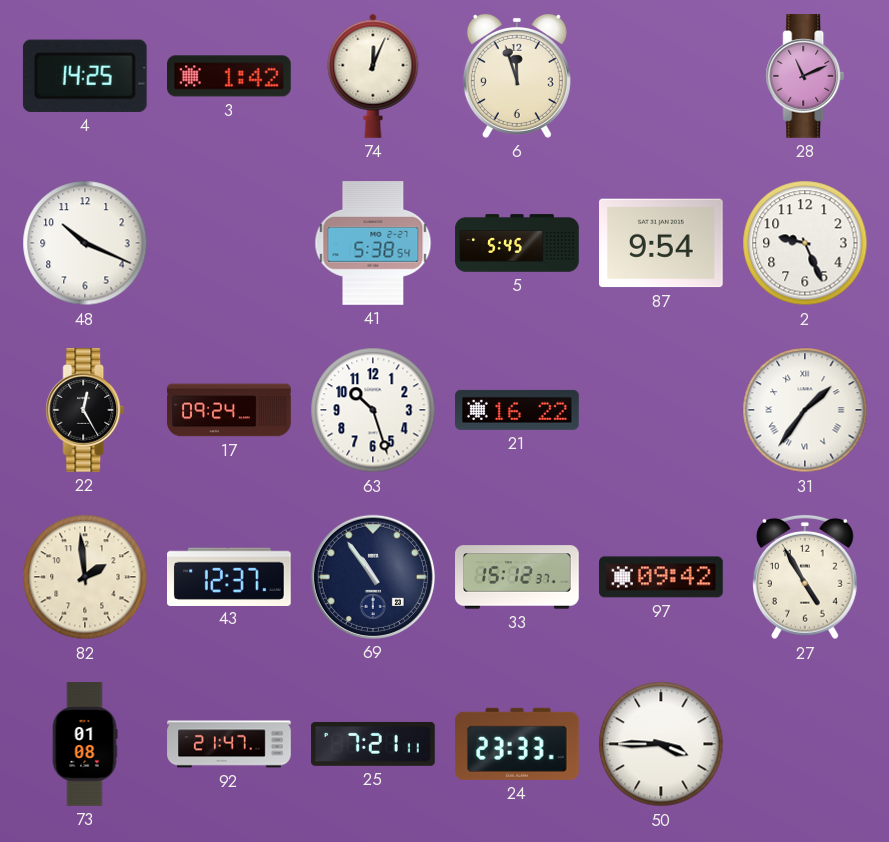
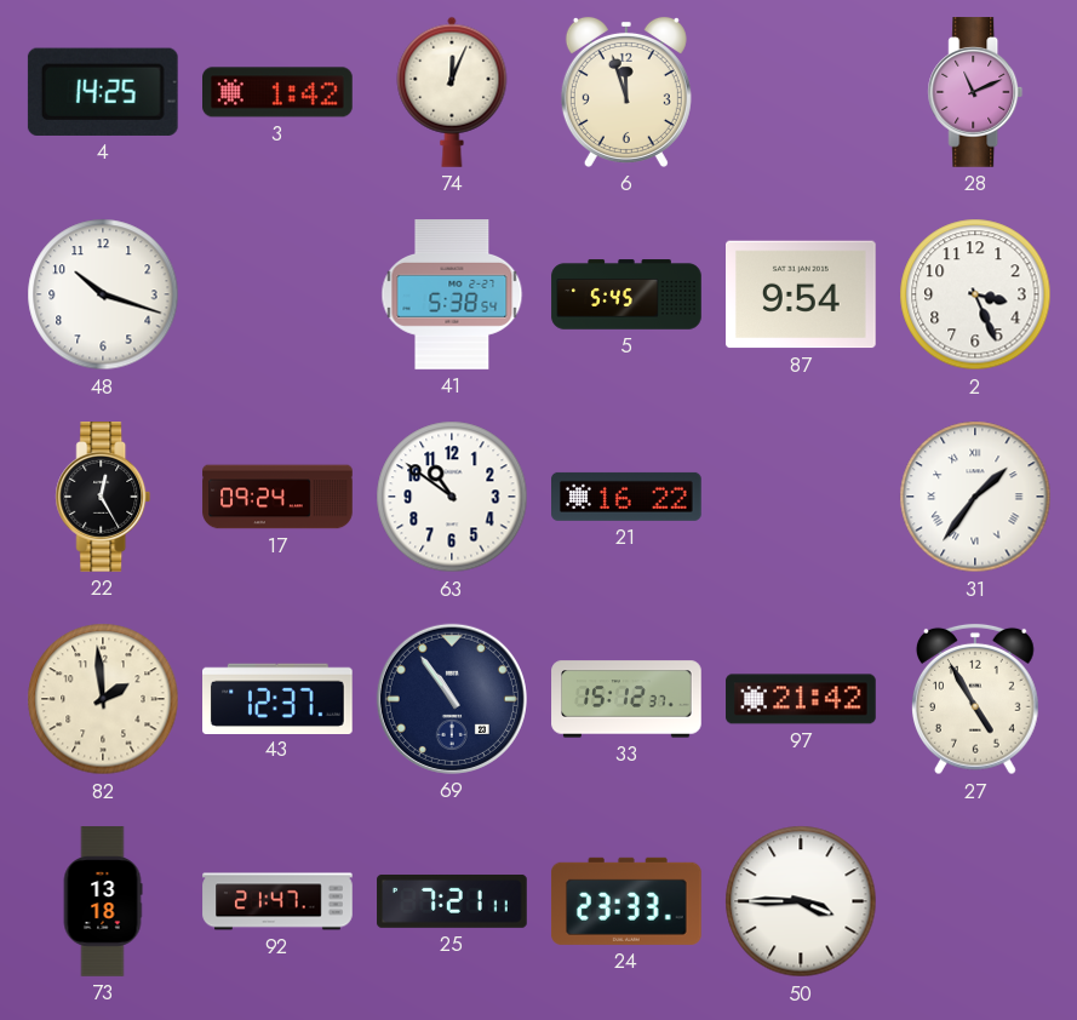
48: 10:19 -> 10:18
2: 9:26 -> 3:26
63: 10:27 -> 10:51
97: 09:42 -> 21:42
73: 01:08 -> 13:18
